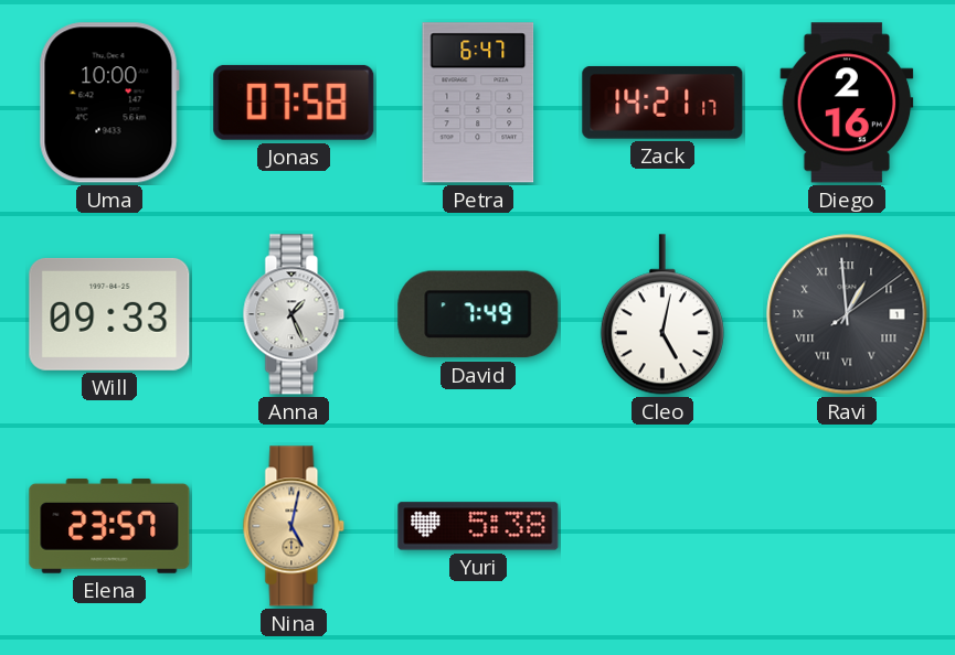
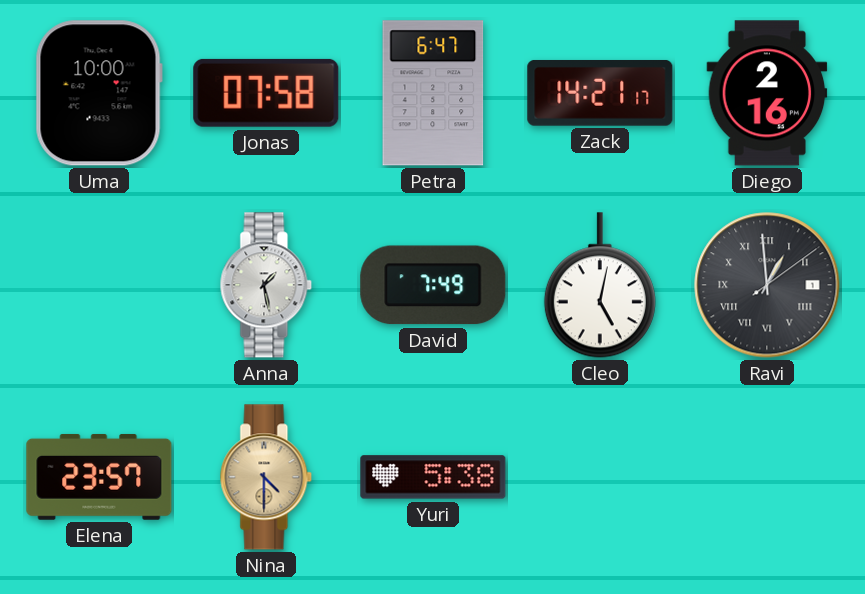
Will: 09:33 -> none
Anna: 1:26 -> 1:28
Nina: 5:02 -> 4:30
